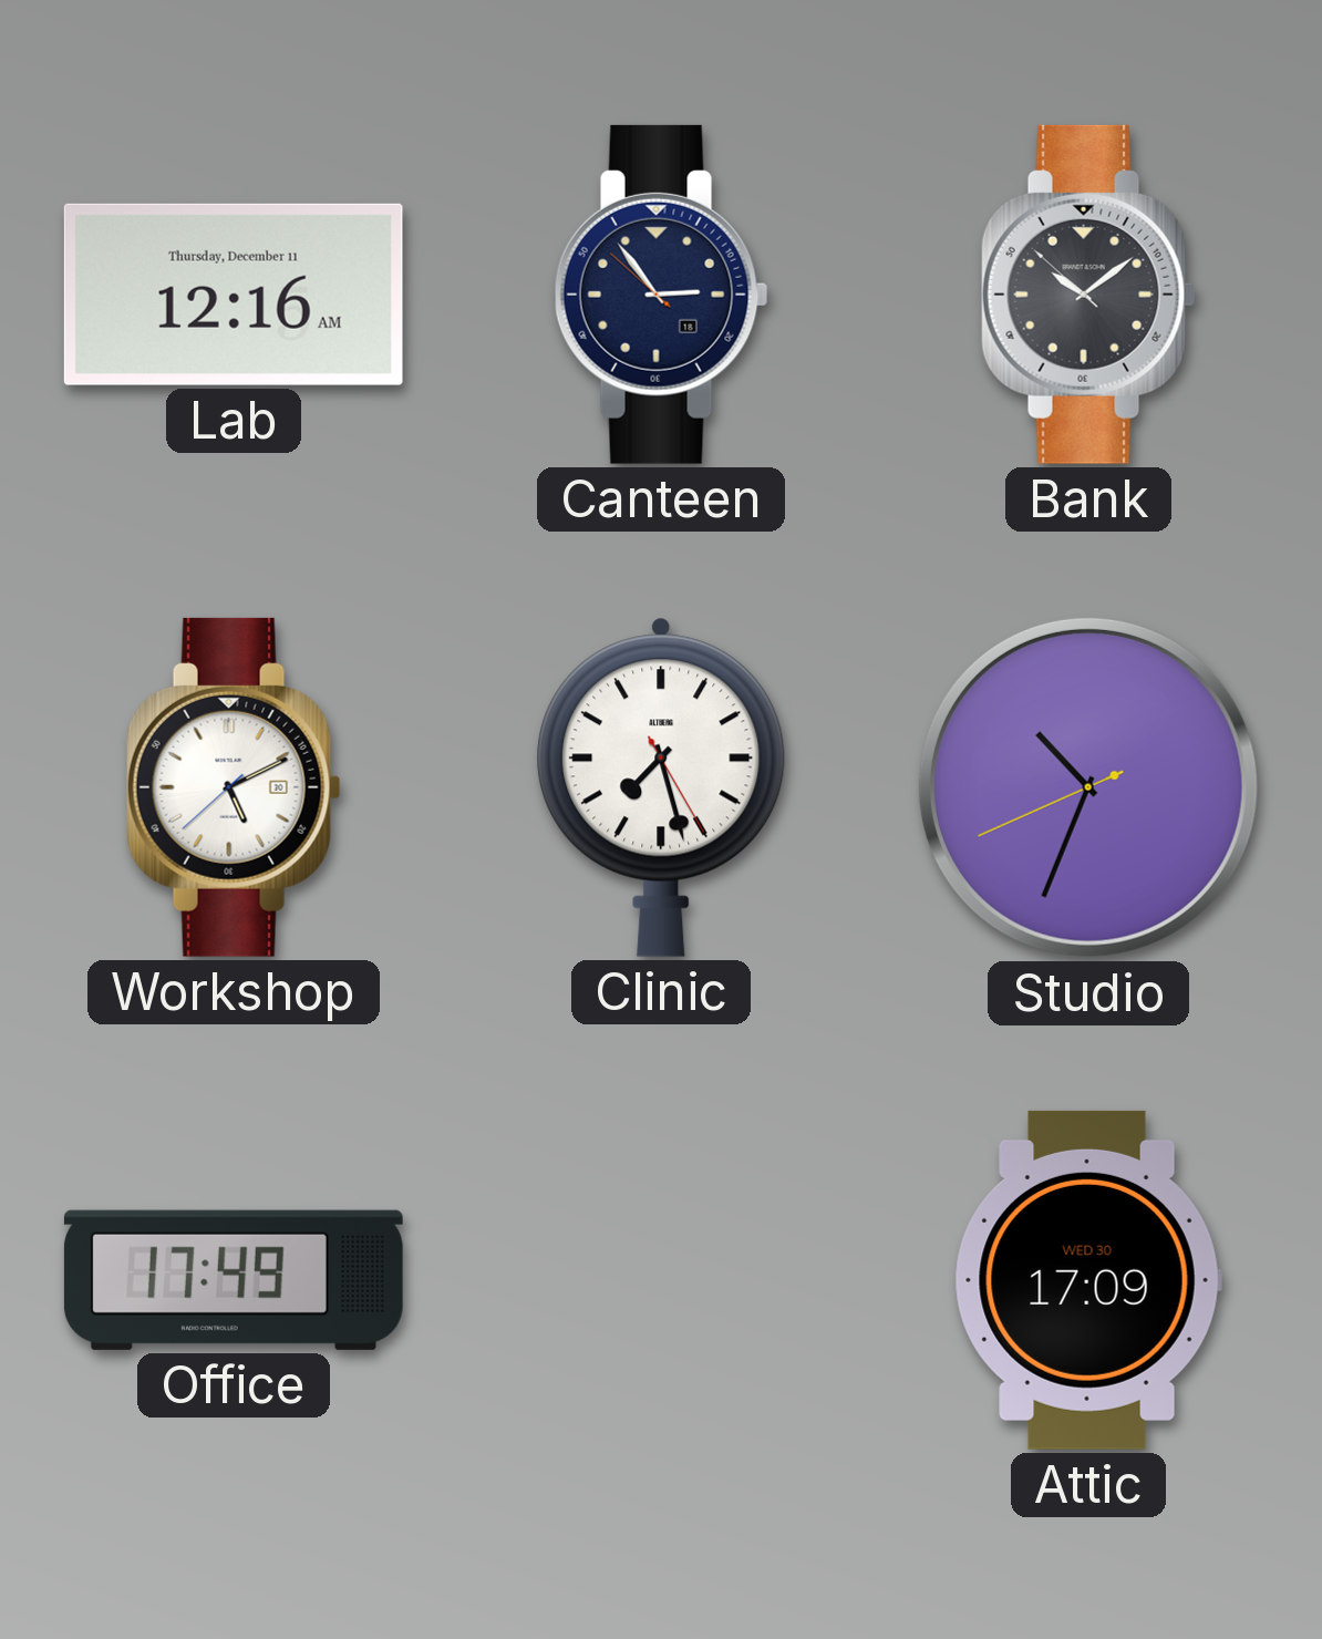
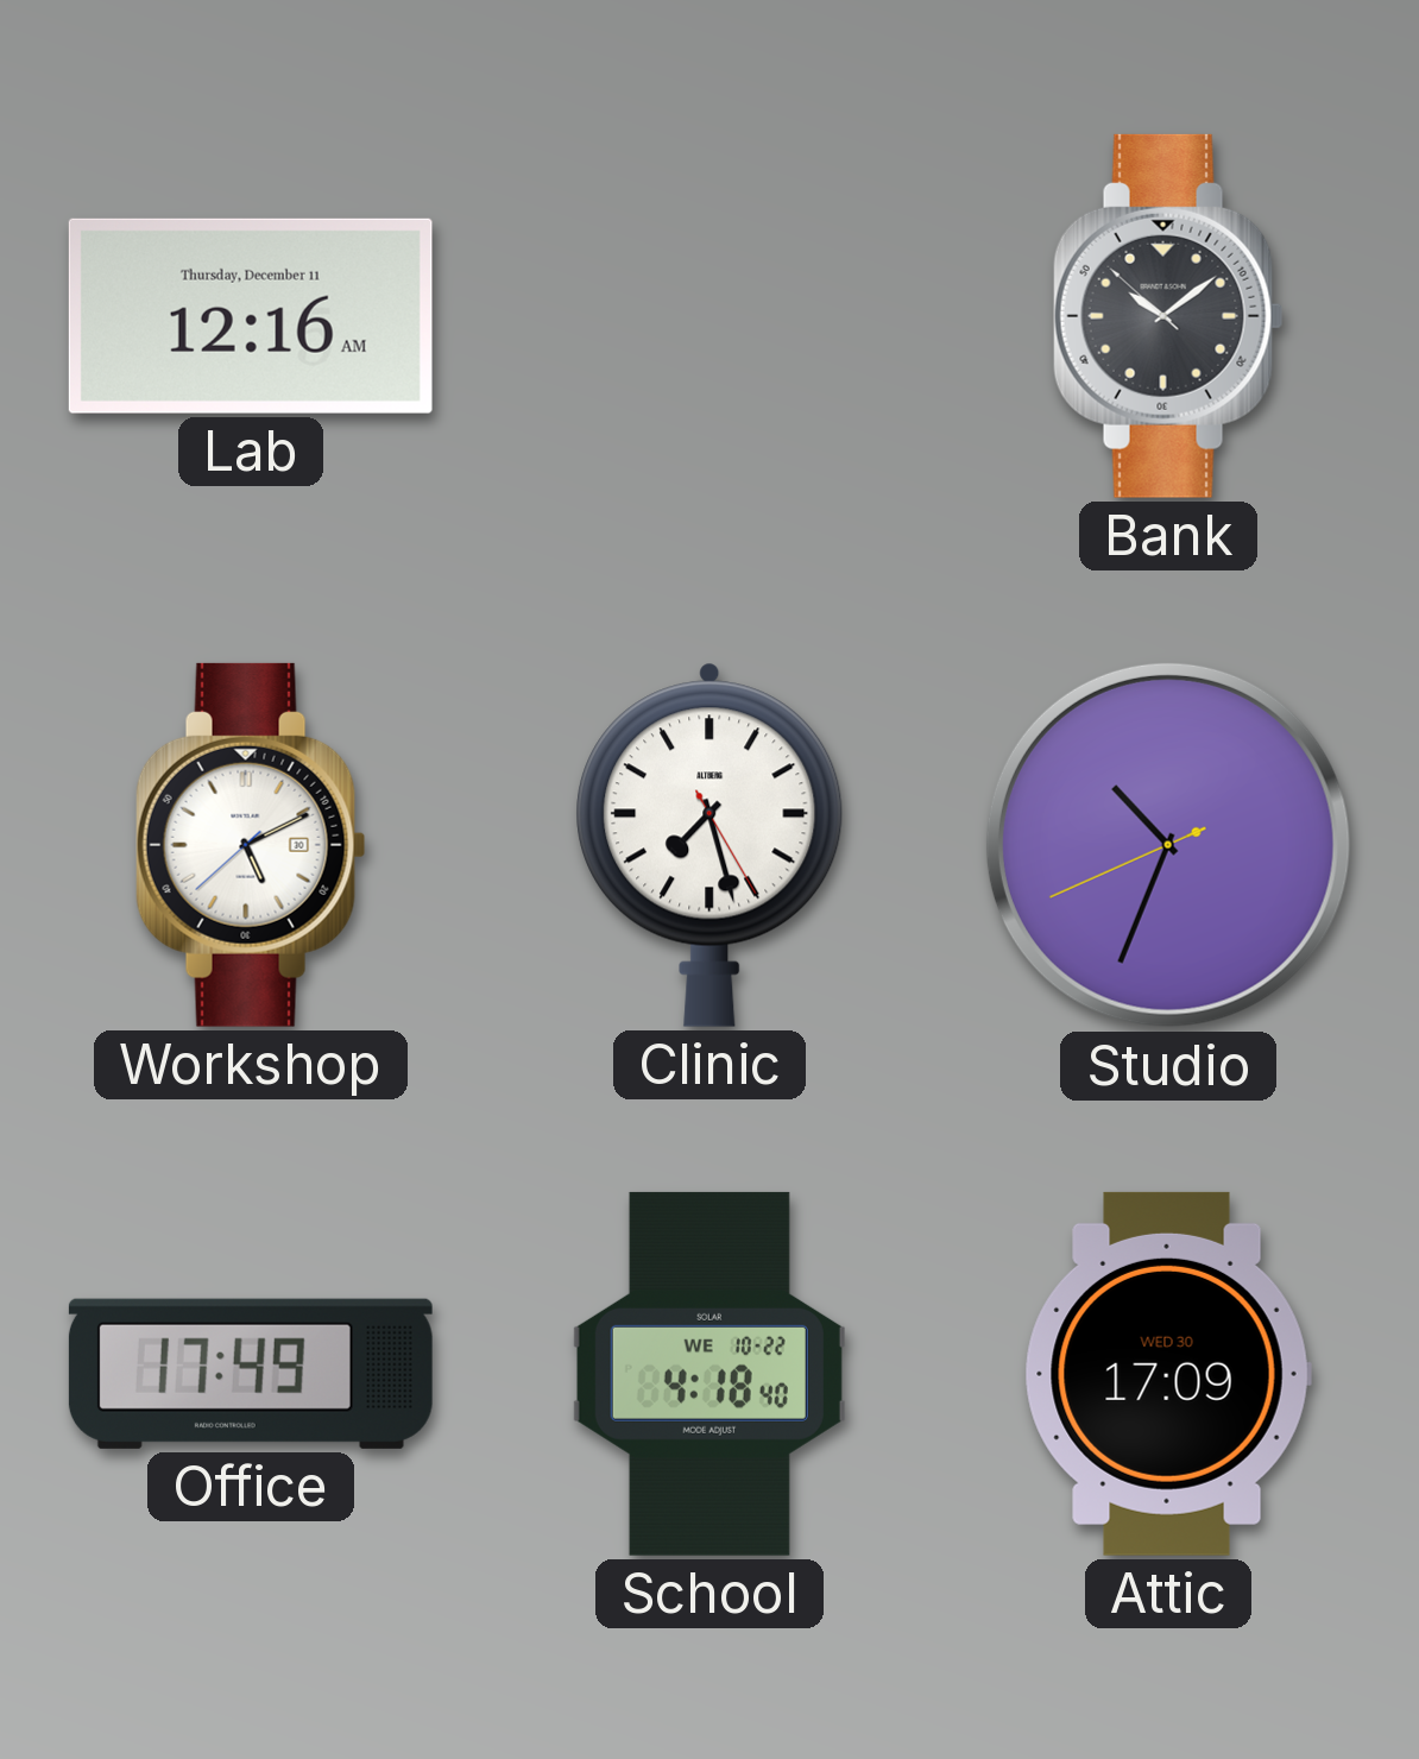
Canteen: 2:53 -> none
School: none -> 4:18
